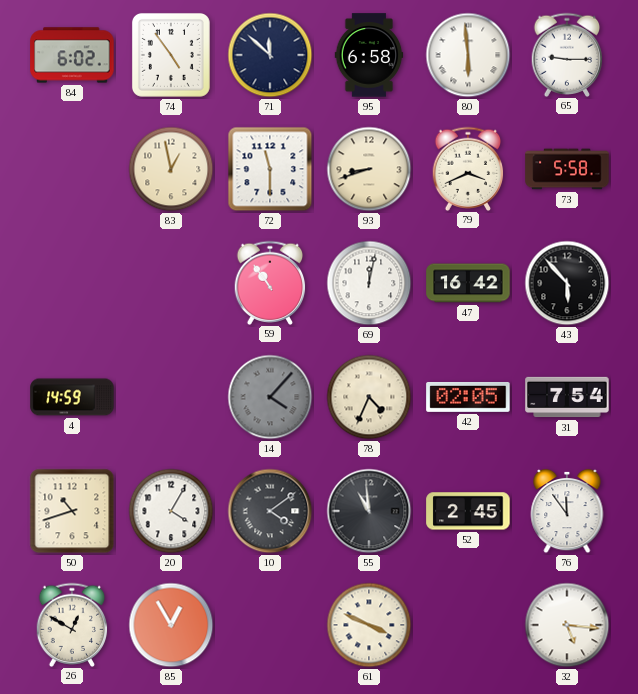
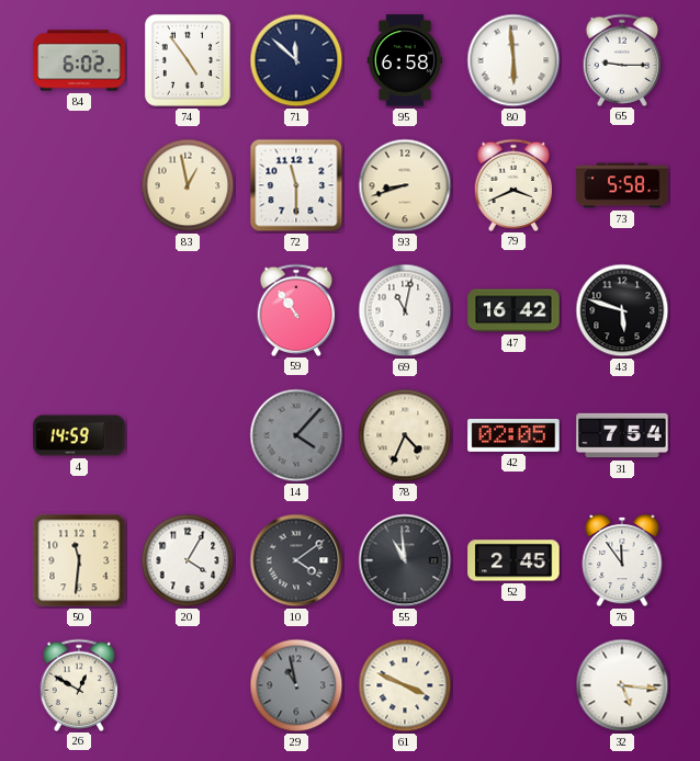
69: 12:02 -> 11:02
43: 5:53 -> 5:48
50: 10:42 -> 11:31
85: 12:55 -> none
29: none -> 10:58
